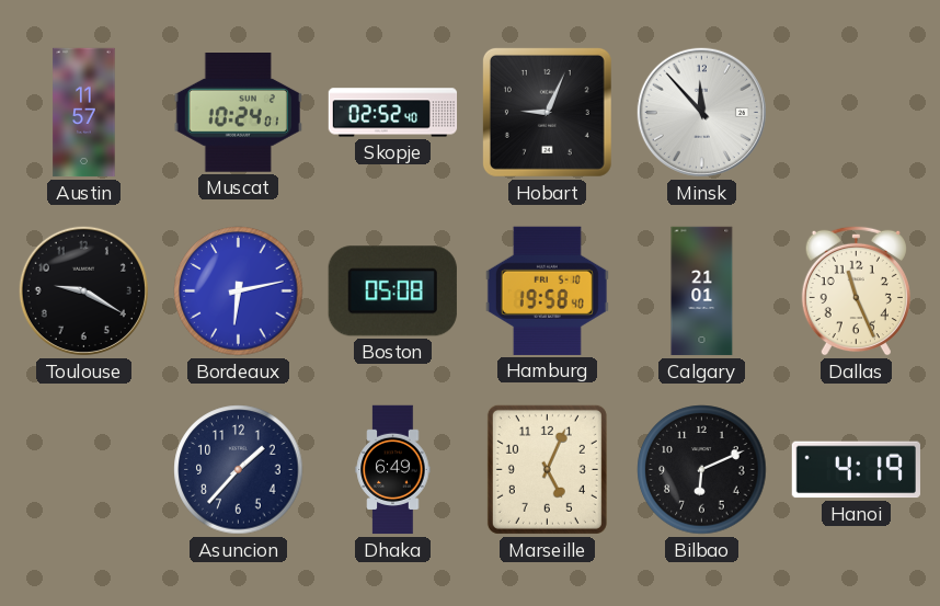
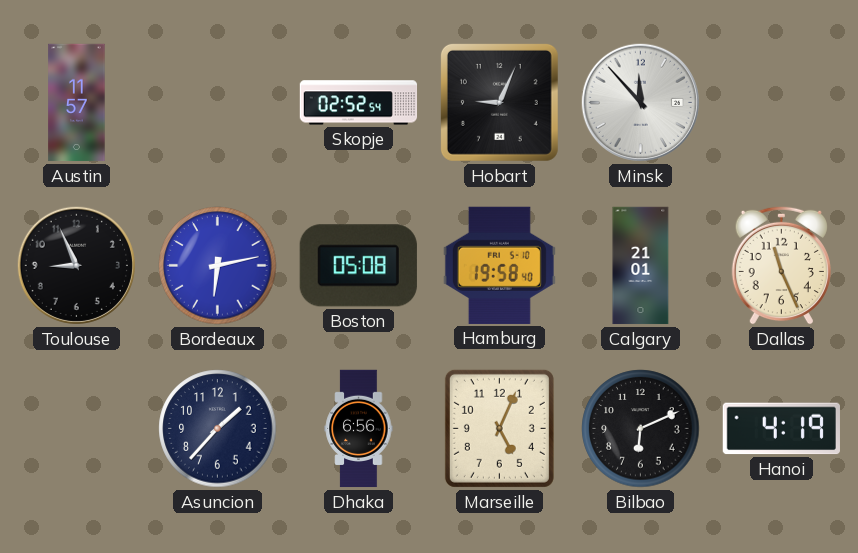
Muscat: 10:24 -> none
Skopje: 02:52:40 -> 02:52:54
Toulouse: 9:20 -> 8:56
Dhaka: 6:49 -> 6:56
